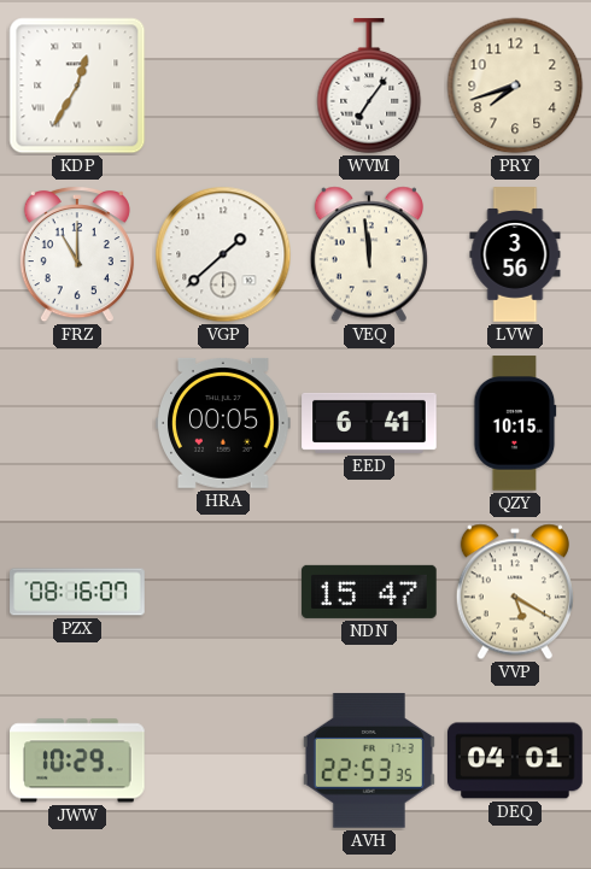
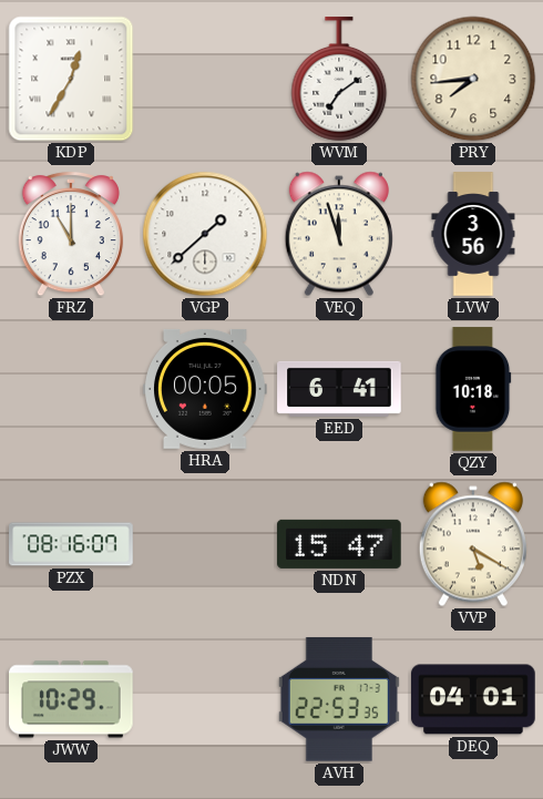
WVM: 7:06 -> 7:09
PRY: 7:42 -> 7:44
VEQ: 11:59 -> 11:57
QZY: 10:15 -> 10:18
